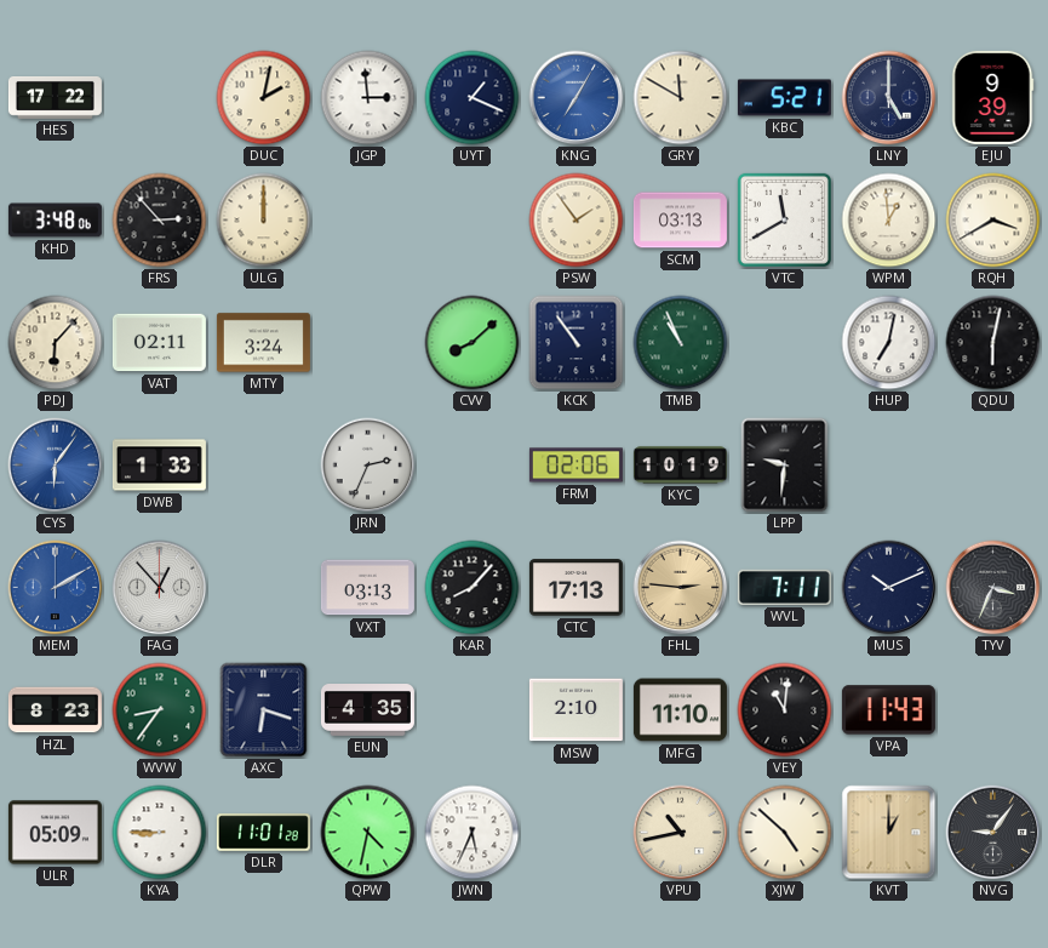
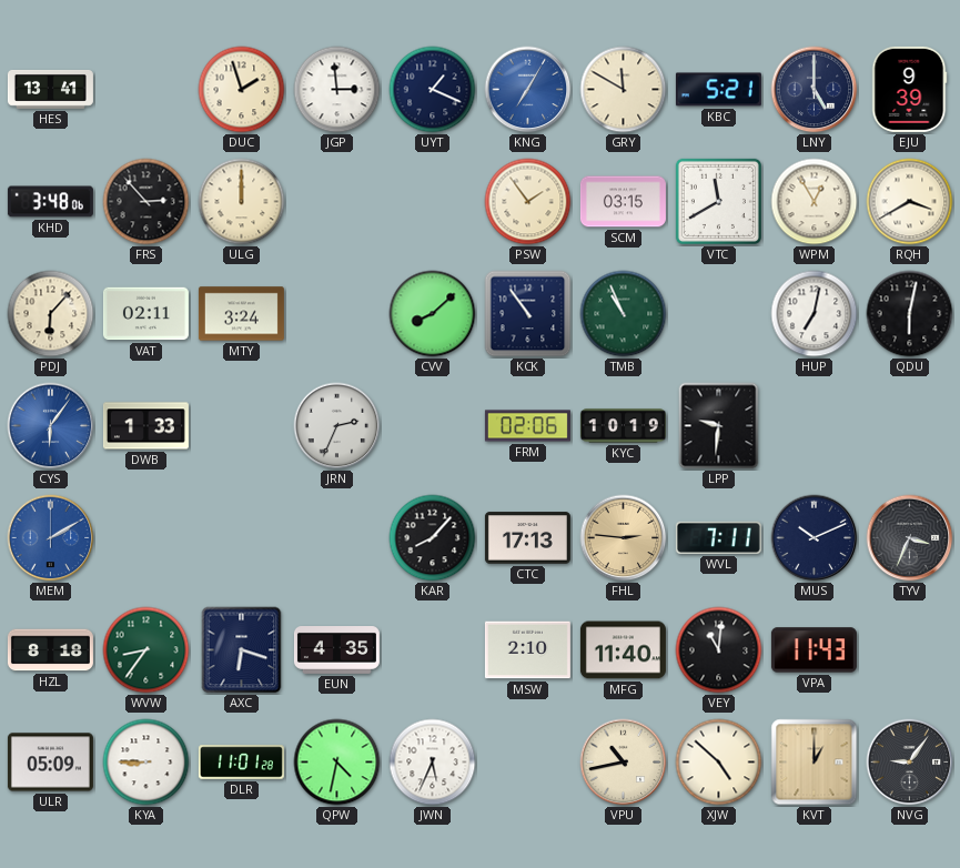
HES: 17:22 -> 13:41
DUC: 2:02 -> 1:57
SCM: 03:13 -> 03:15
WPM: 12:59 -> 12:55
FAG: 12:53 -> none
VXT: 03:13 -> none
HZL: 8:23 -> 8:18
MFG: 11:10 -> 11:40
